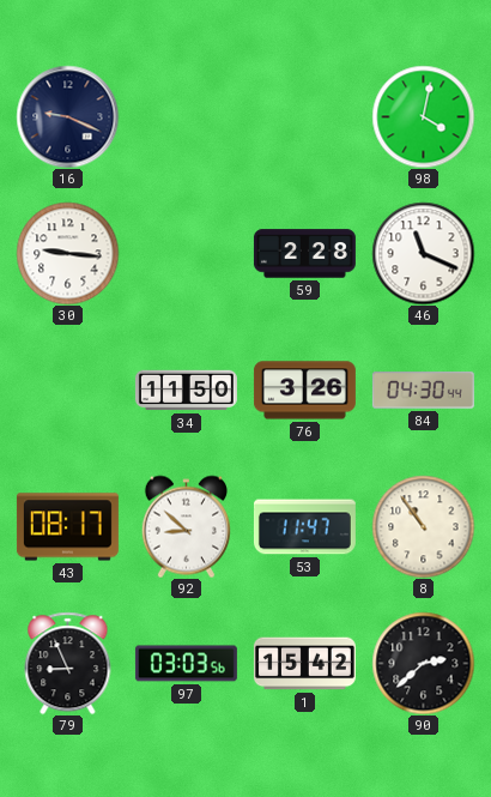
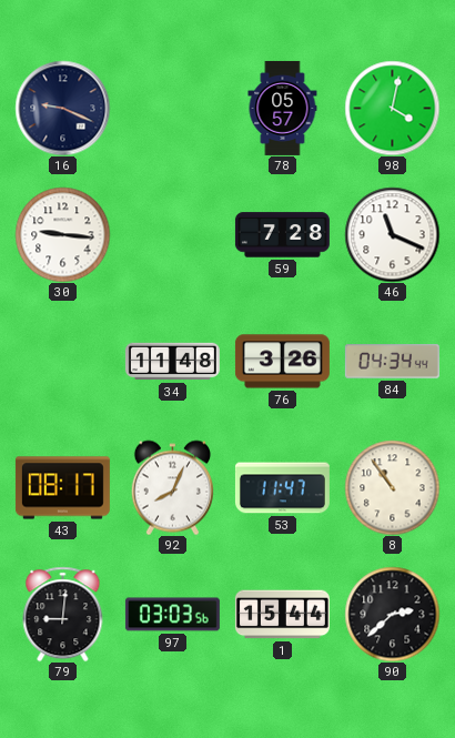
78: none -> 05:57
59: 2:28 -> 7:28
34: 11:50 -> 11:48
84: 04:30 -> 04:34
92: 8:52 -> 8:04
79: 8:56 -> 9:01
1: 15:42 -> 15:44
